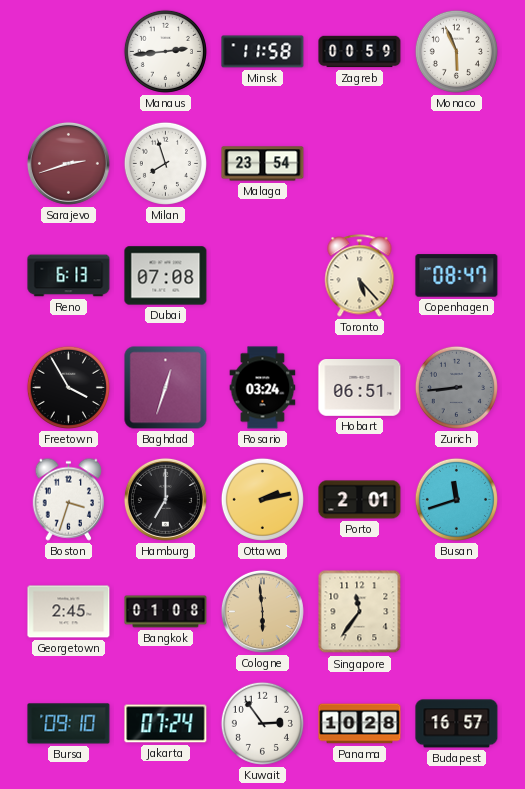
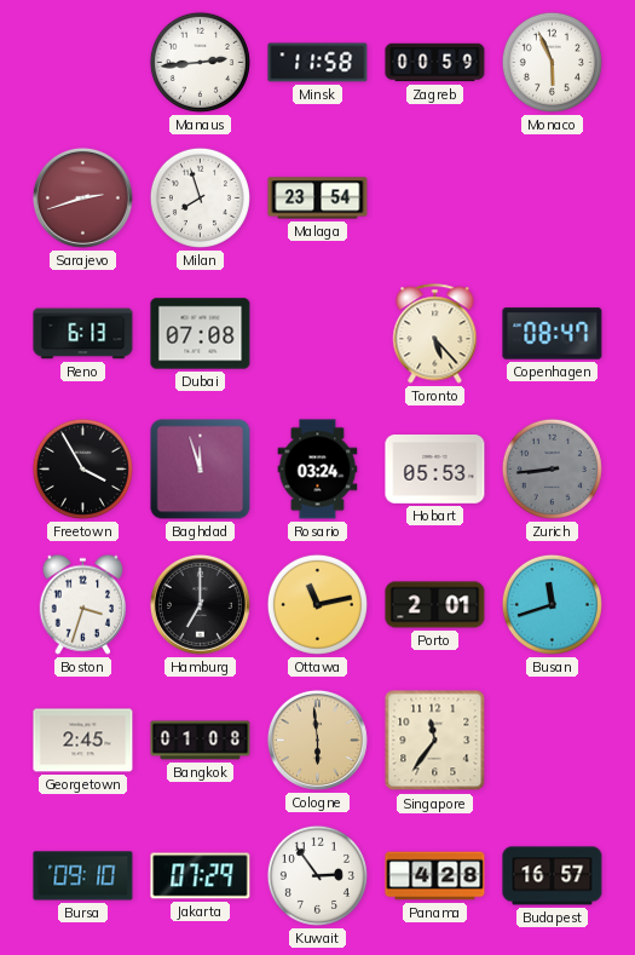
Baghdad: 12:33 -> 11:57
Hobart: 06:51 -> 05:53
Ottawa: 2:13 -> 11:13
Jakarta: 07:24 -> 07:29
Panama: 10:28 -> 4:28
